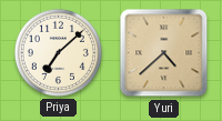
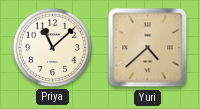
Priya: 7:08 -> 11:08
